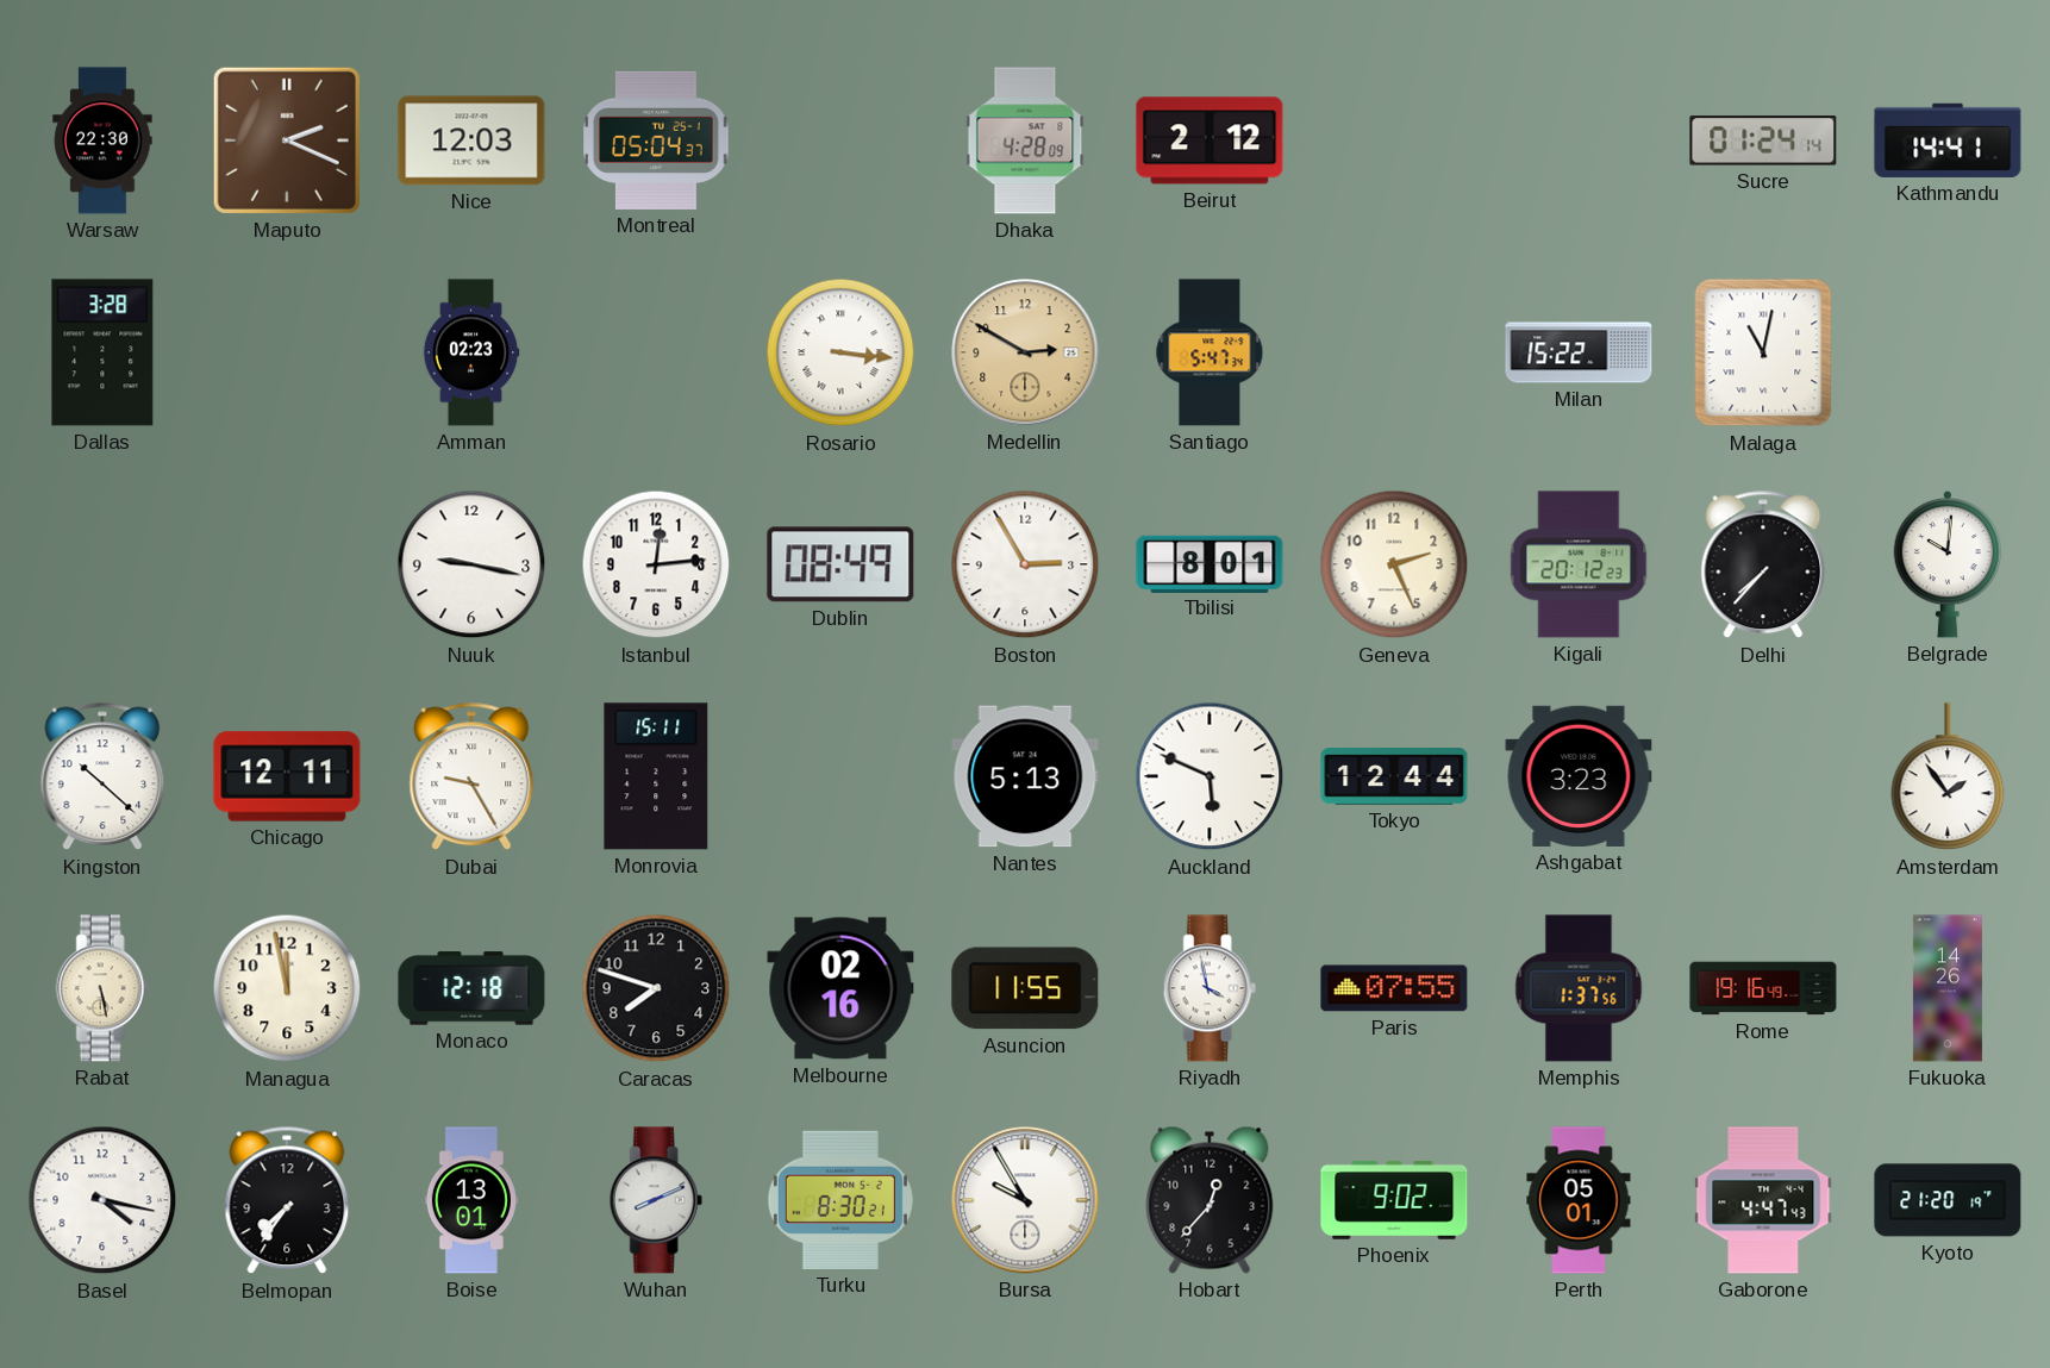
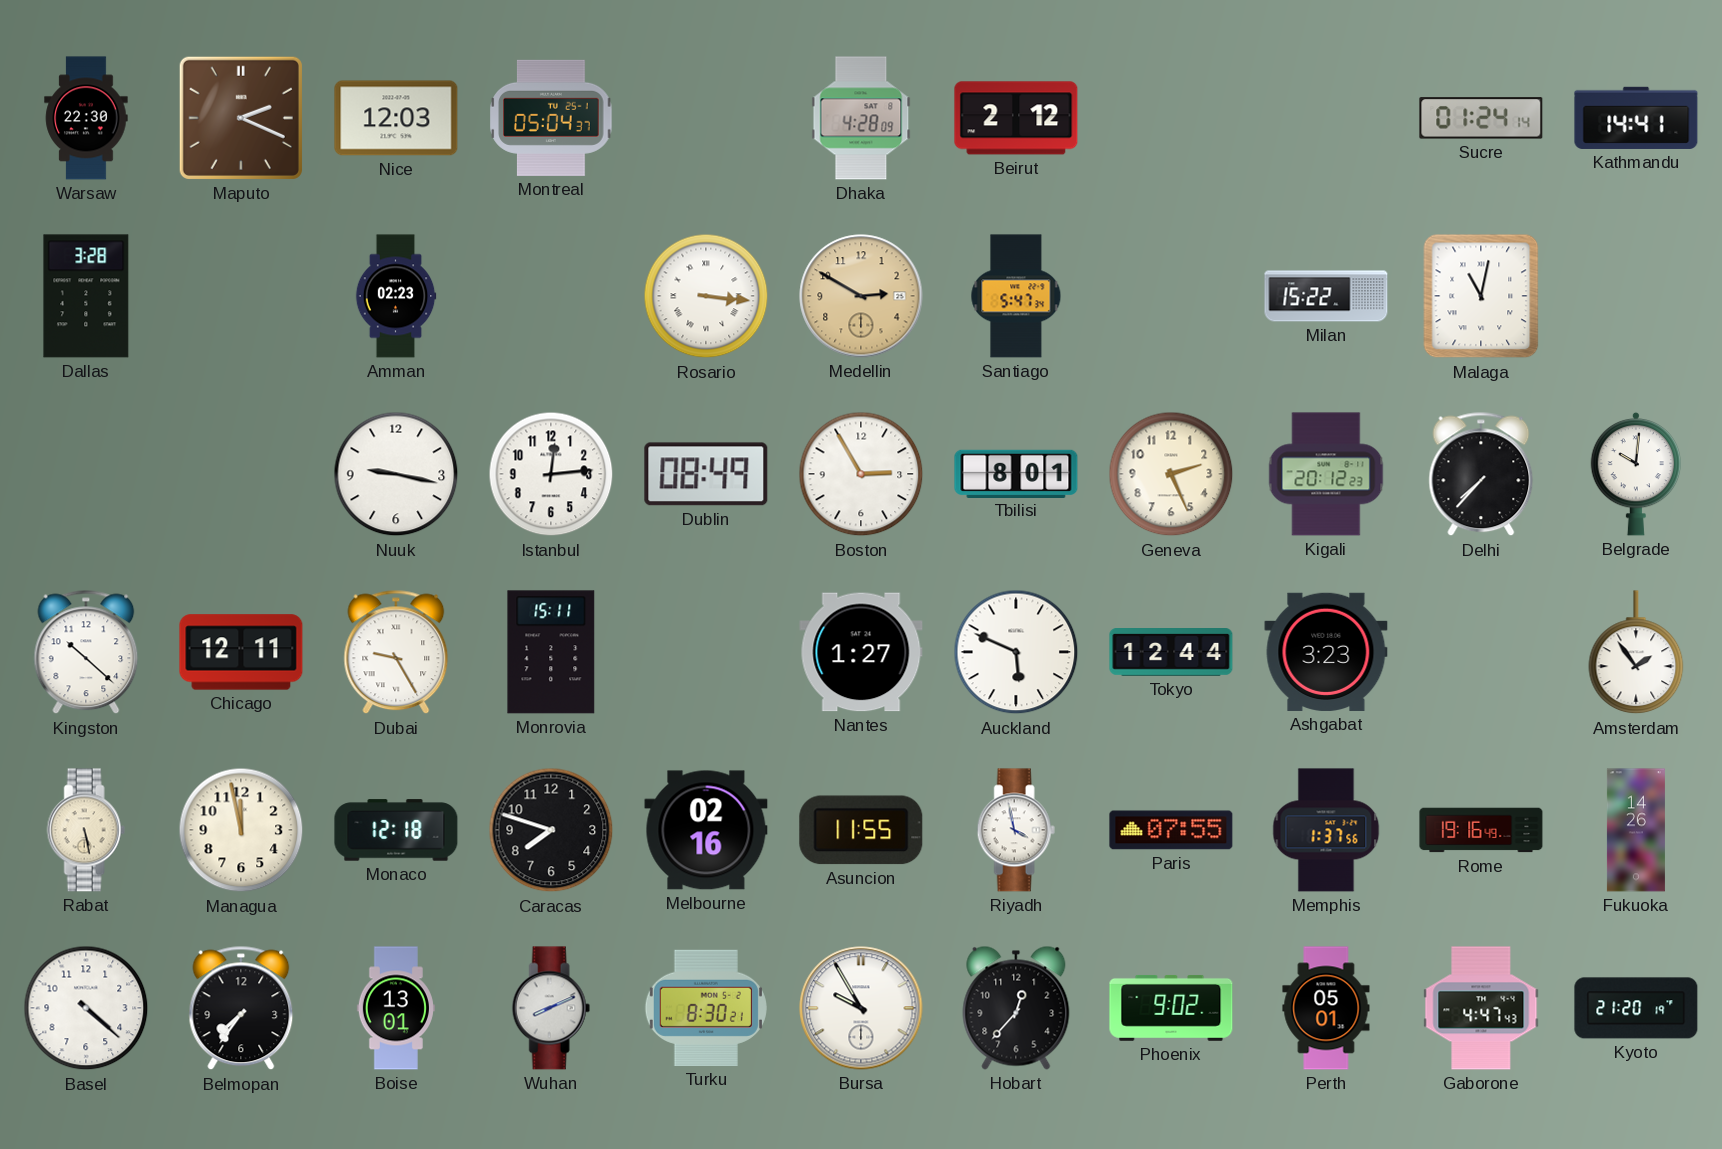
Nantes: 5:13 -> 1:27
Basel: 4:17 -> 4:22
